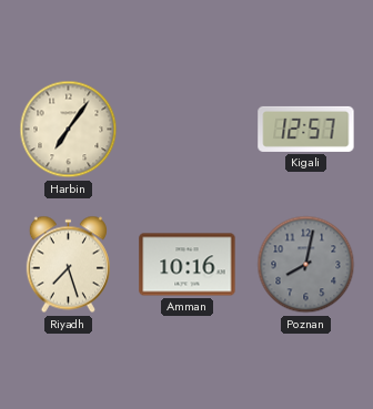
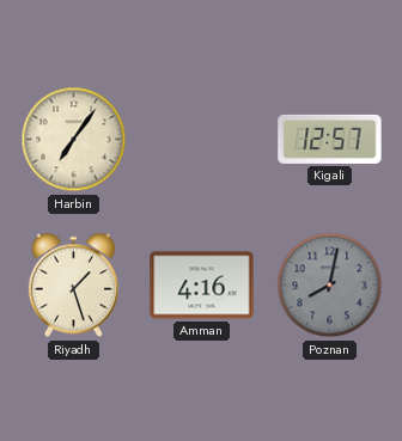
Riyadh: 7:27 -> 1:27
Amman: 10:16 -> 4:16
